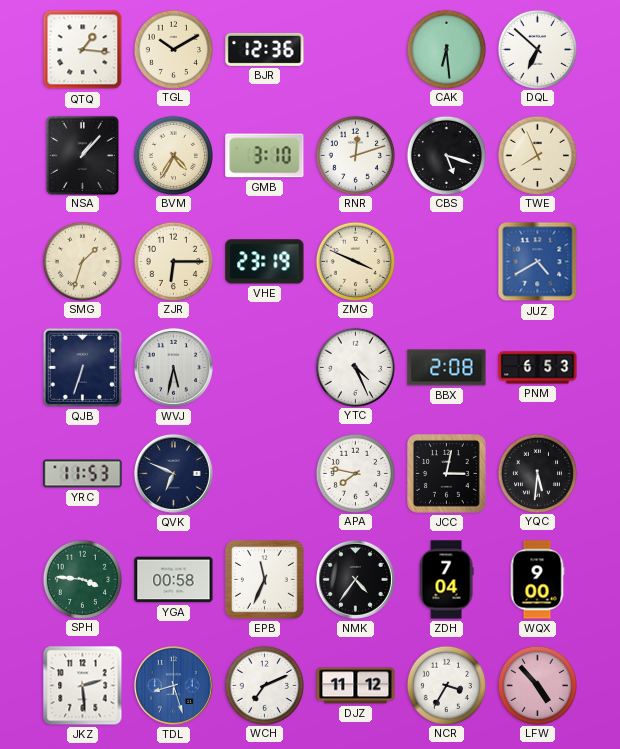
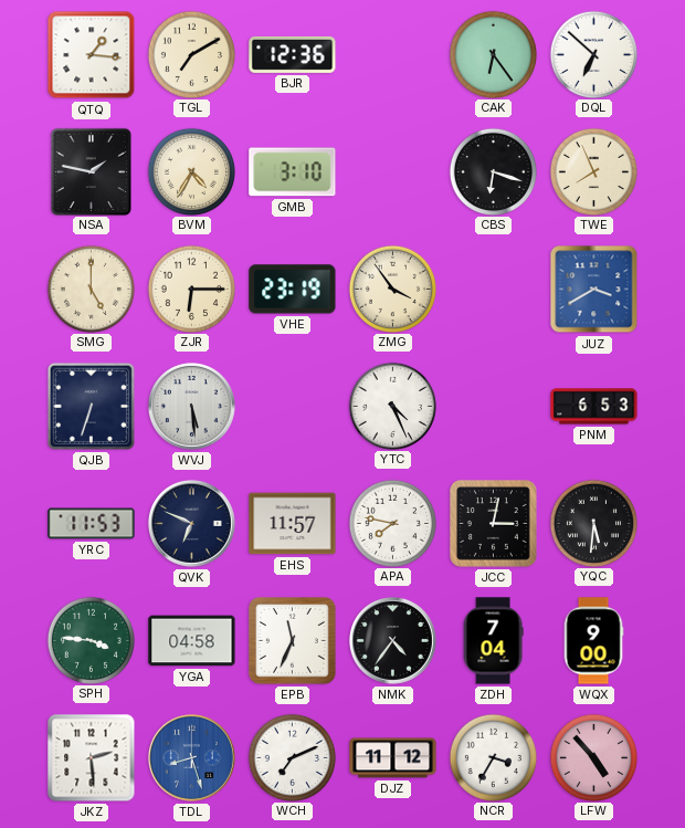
TGL: 10:10 -> 7:10
CAK: 6:29 -> 6:24
NSA: 1:07 -> 1:47
RNR: 12:12 -> none
CBS: 5:18 -> 6:18
SMG: 1:33 -> 5:00
ZMG: 3:49 -> 3:54
JUZ: 4:40 -> 3:40
WVJ: 5:32 -> 5:29
BBX: 2:08 -> none
EHS: none -> 11:57
YGA: 00:58 -> 04:58
